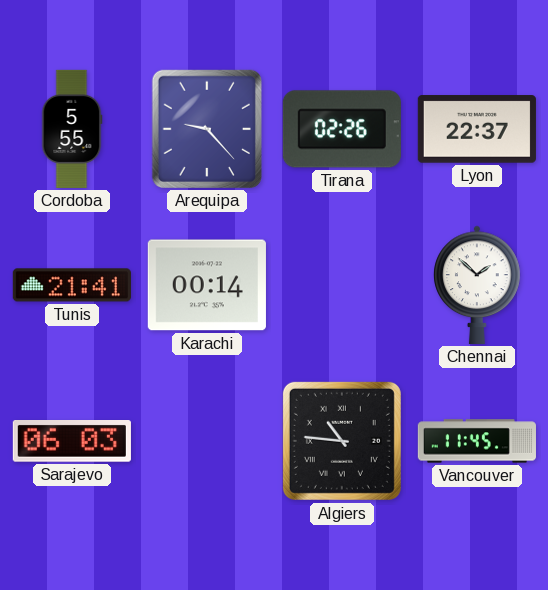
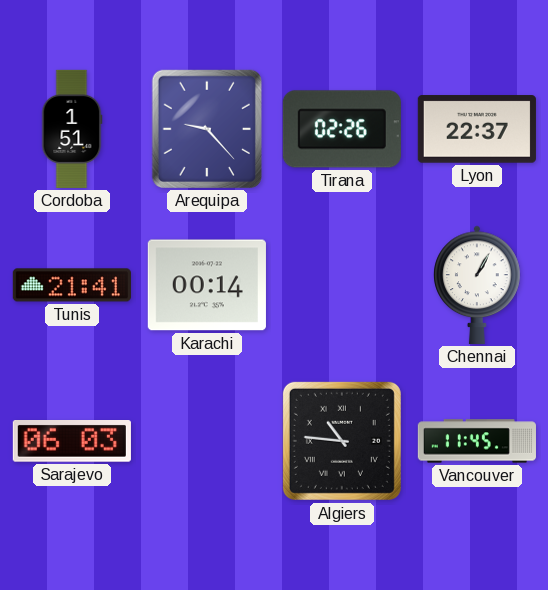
Cordoba: 5:55 -> 1:51
Chennai: 1:52 -> 1:05
